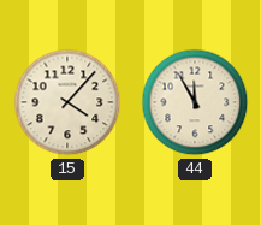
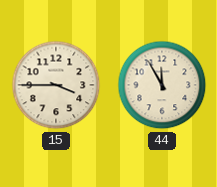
15: 4:07 -> 3:45
